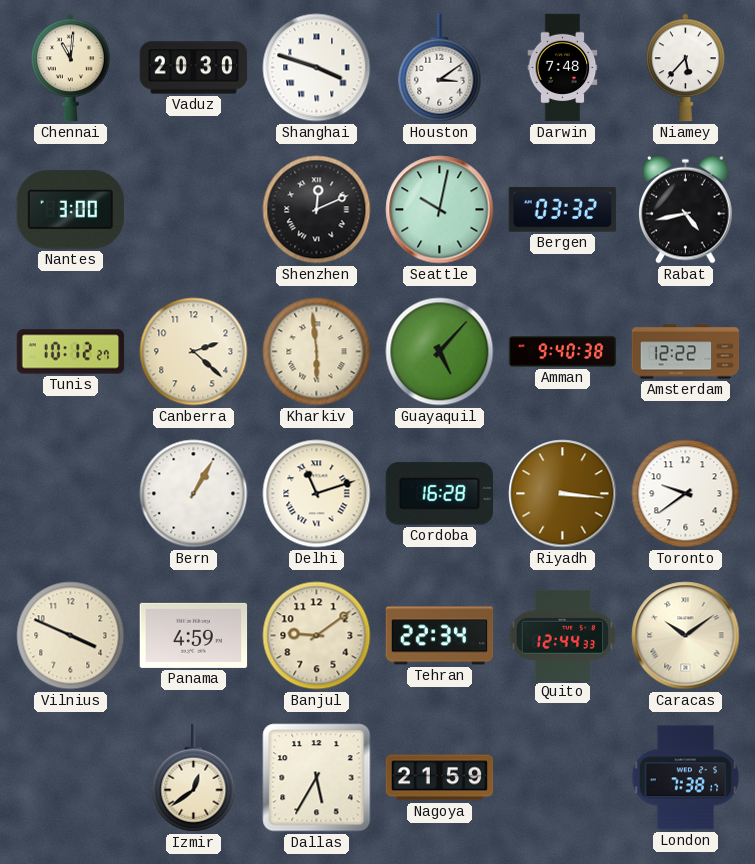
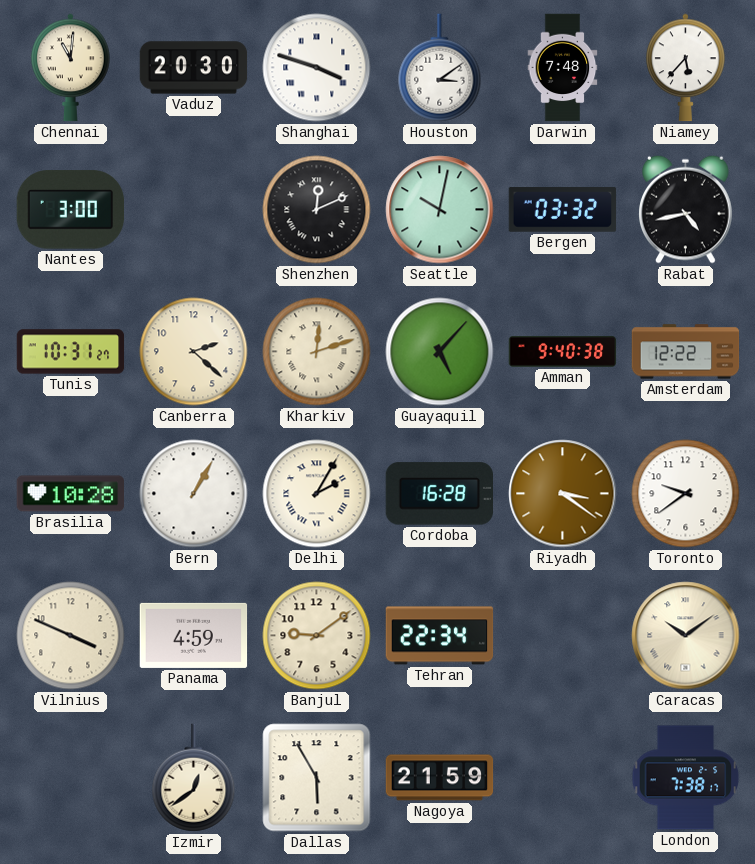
Tunis: 10:12 -> 10:31
Kharkiv: 5:59 -> 12:12
Brasilia: none -> 10:28
Delhi: 11:12 -> 2:05
Riyadh: 3:16 -> 3:21
Quito: 12:44 -> none
Dallas: 5:35 -> 5:55
